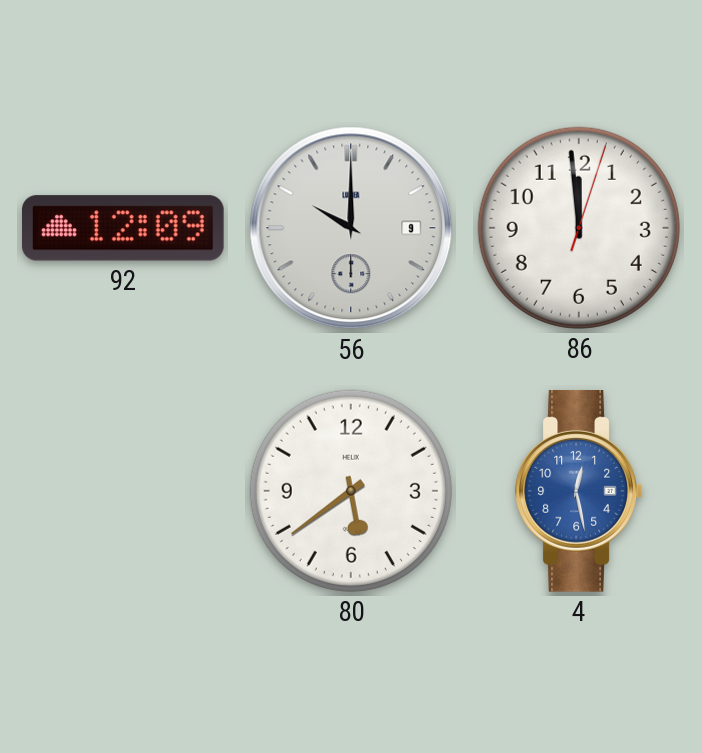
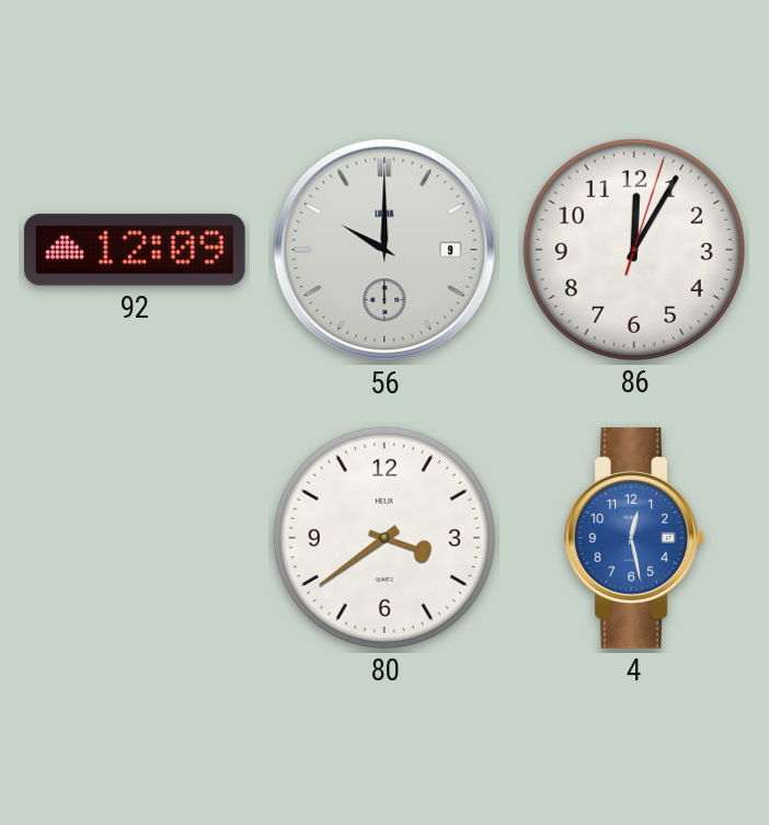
86: 11:59 -> 12:05
80: 5:39 -> 3:39
